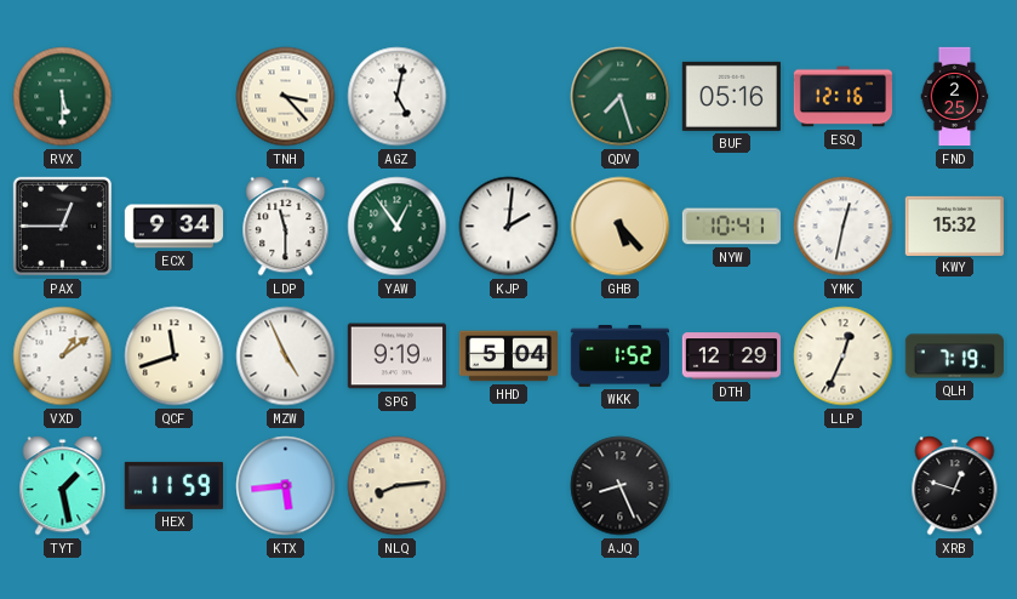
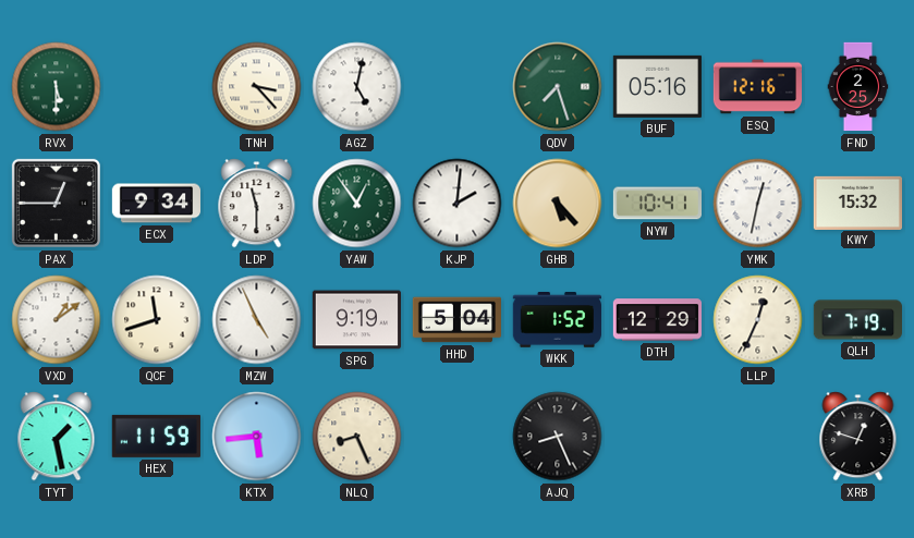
NLQ: 8:14 -> 8:26
